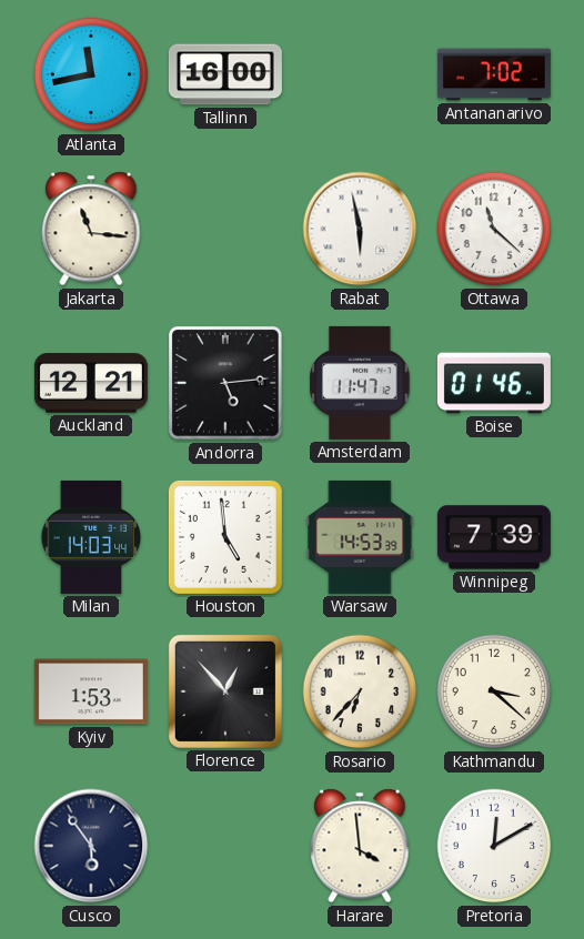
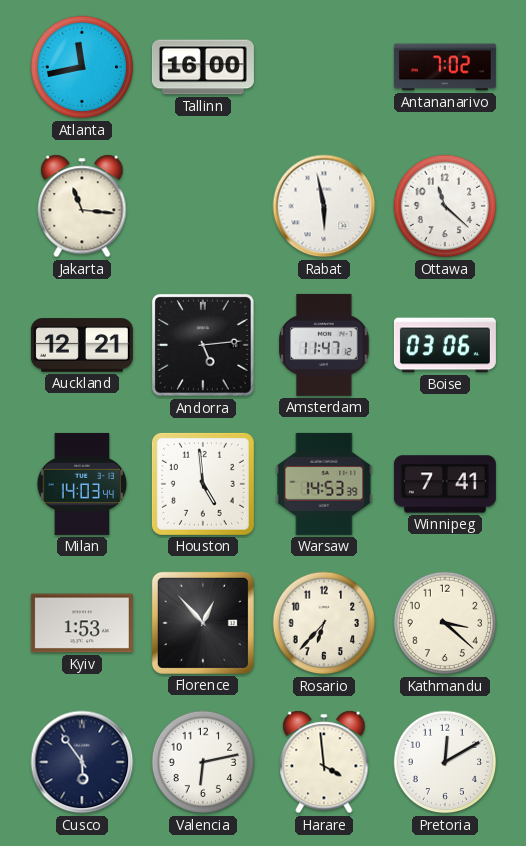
Boise: 01:46 -> 03:06
Winnipeg: 7:39 -> 7:41
Valencia: none -> 6:13
